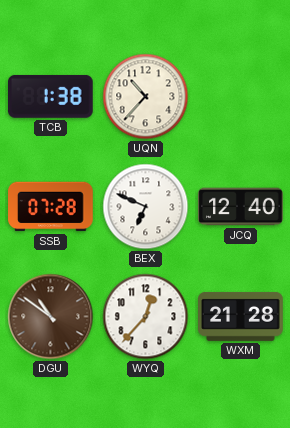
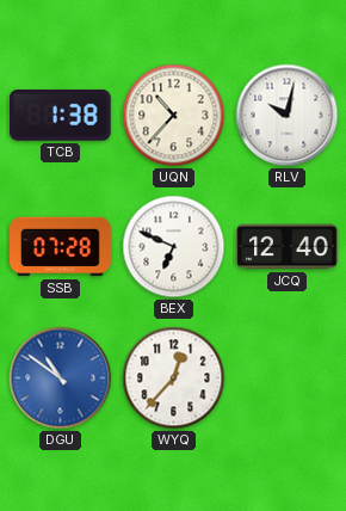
RLV: none -> 10:02
DGU dial: brown -> blue
WXM: 21:28 -> none
